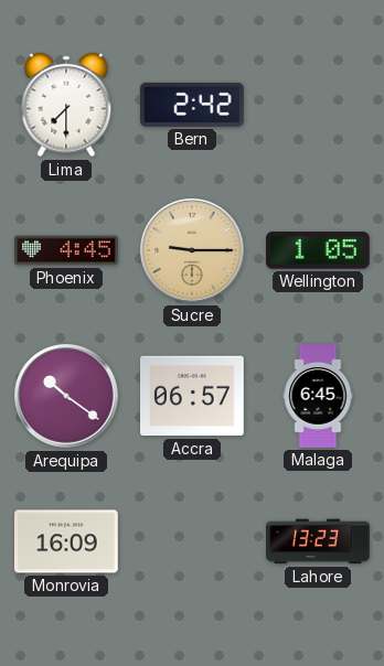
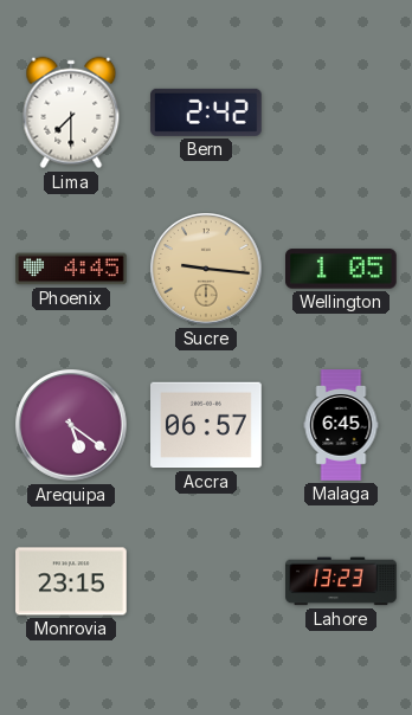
Sucre: 9:15 -> 9:16
Arequipa: 10:21 -> 5:21
Monrovia: 16:09 -> 23:15
